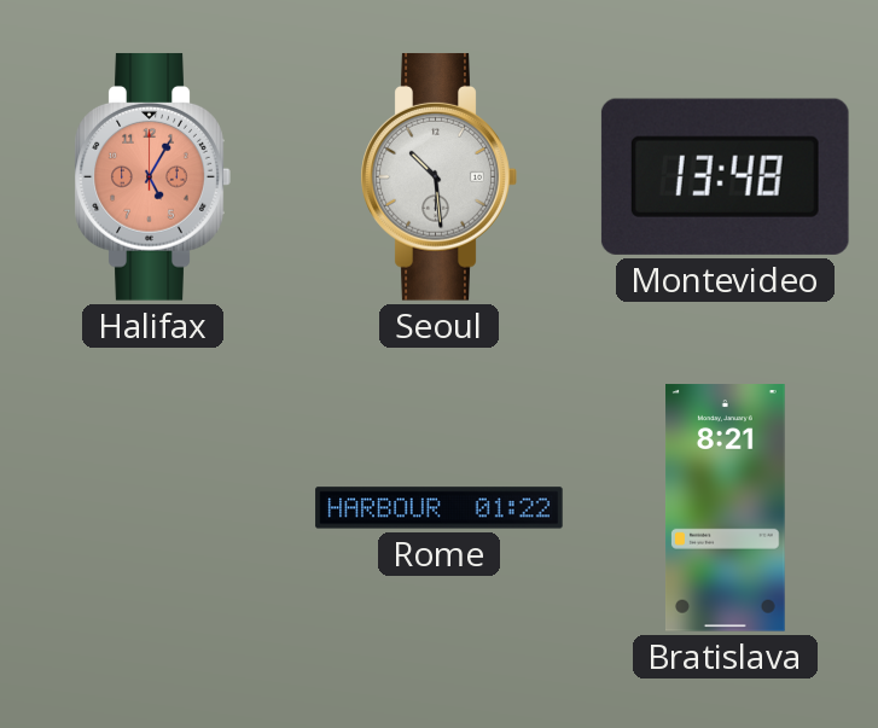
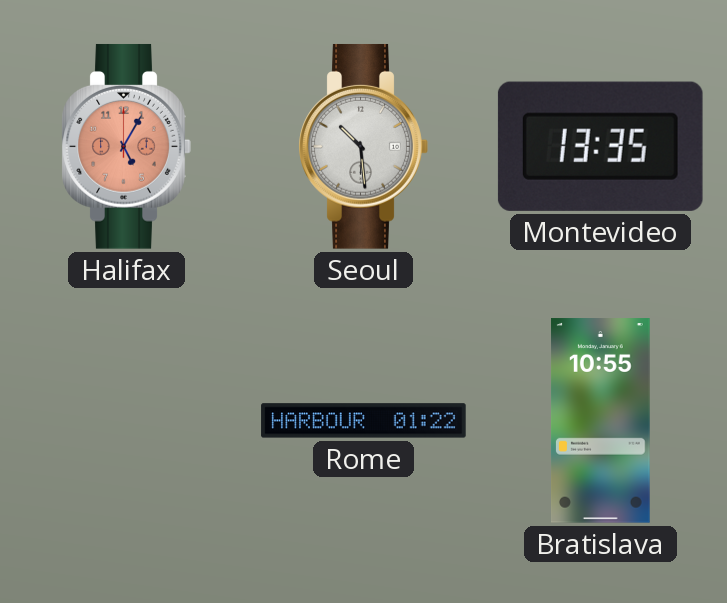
Montevideo: 13:48 -> 13:35
Bratislava: 8:21 -> 10:55
